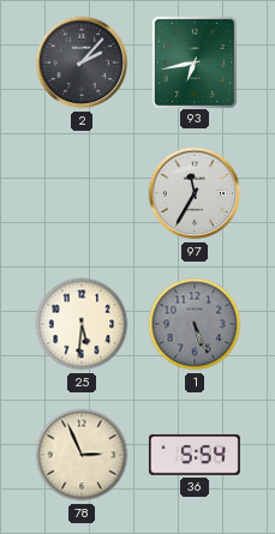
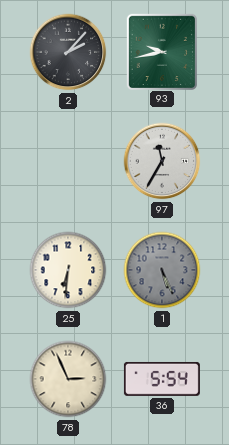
93: 6:43 -> 9:43
25: 5:31 -> 6:31
